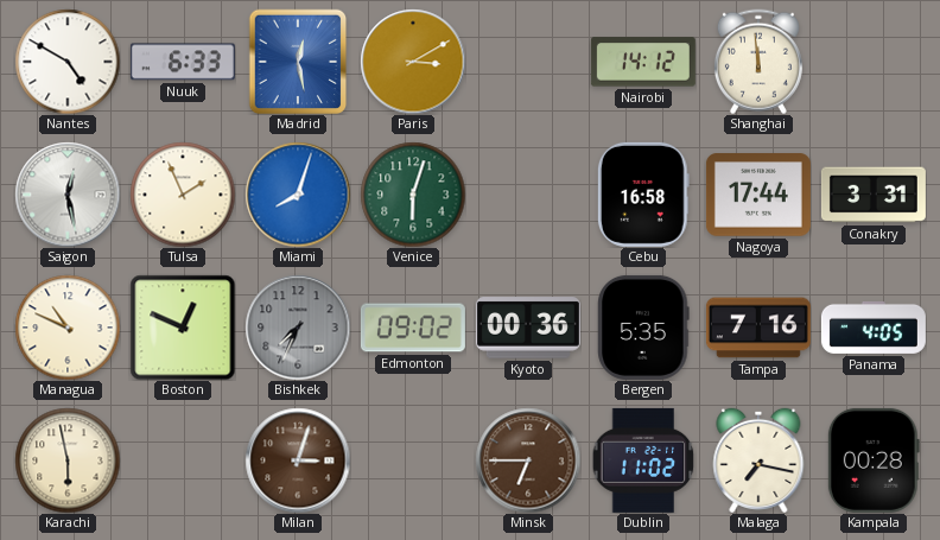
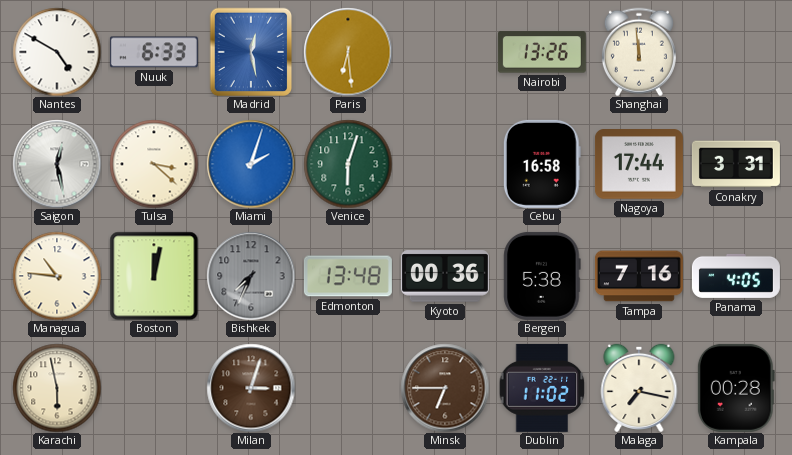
Paris: 3:10 -> 6:29
Nairobi: 14:12 -> 13:26
Tulsa: 1:56 -> 3:22
Miami: 8:03 -> 2:03
Managua: 10:49 -> 10:46
Boston: 12:49 -> 12:02
Edmonton: 09:02 -> 13:48
Bergen: 5:35 -> 5:38
